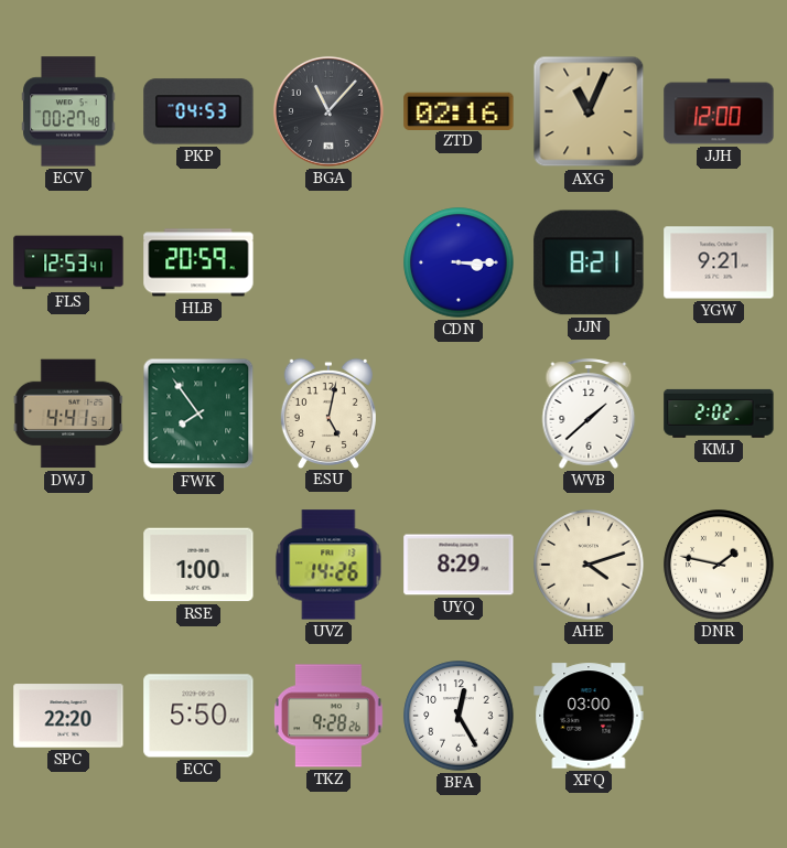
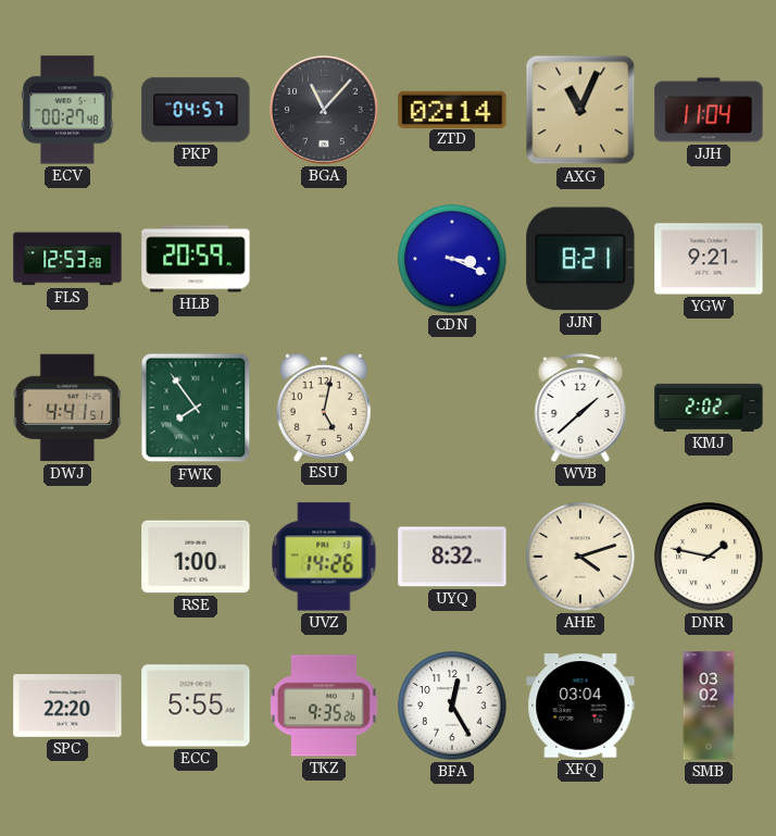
PKP: 04:53 -> 04:57
ZTD: 02:16 -> 02:14
JJH: 12:00 -> 11:04
FLS: 12:53:41 -> 12:53:28
CDN: 3:15 -> 3:19
UYQ: 8:29 -> 8:32
ECC: 5:50 -> 5:55
TKZ: 9:28 -> 9:35
XFQ: 03:00 -> 03:04
SMB: none -> 03:02
